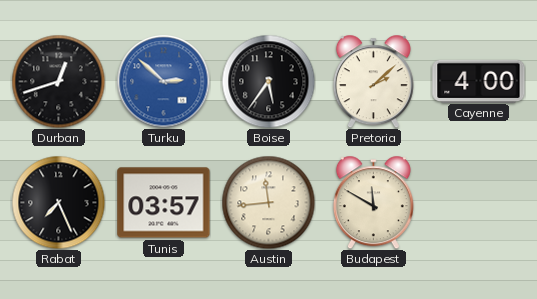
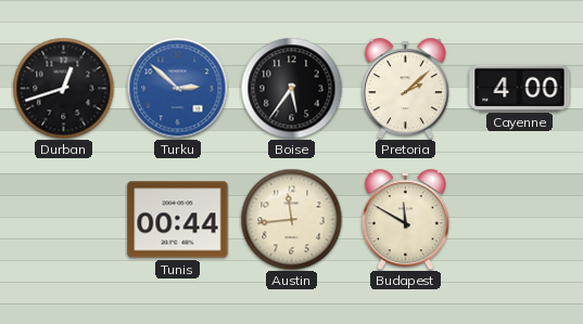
Rabat: 7:26 -> none
Tunis: 03:57 -> 00:44
